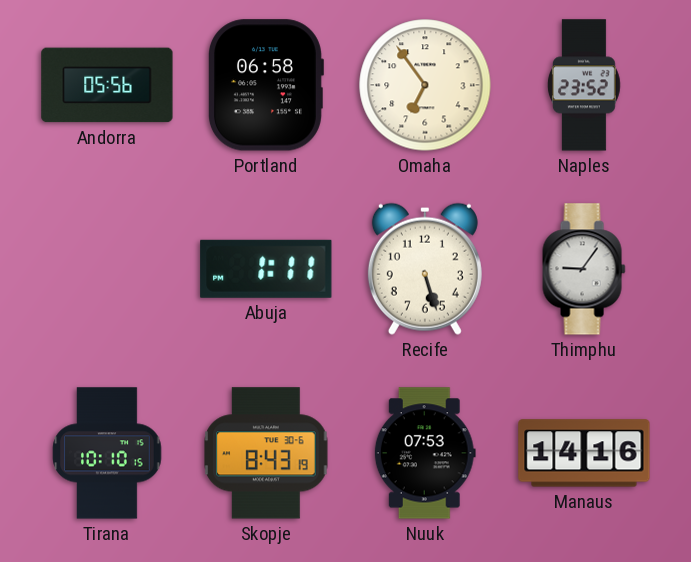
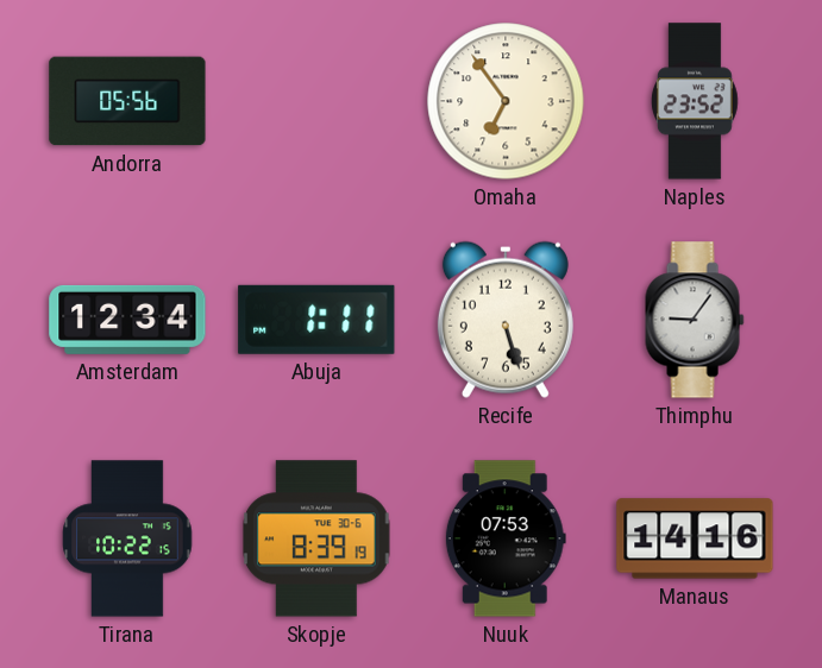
Portland: 06:58 -> none
Amsterdam: none -> 12:34
Tirana: 10:10 -> 10:22
Skopje: 8:43 -> 8:39
